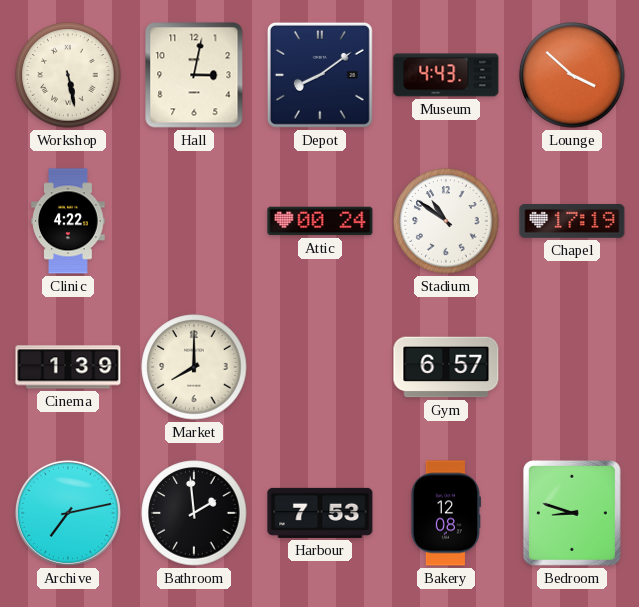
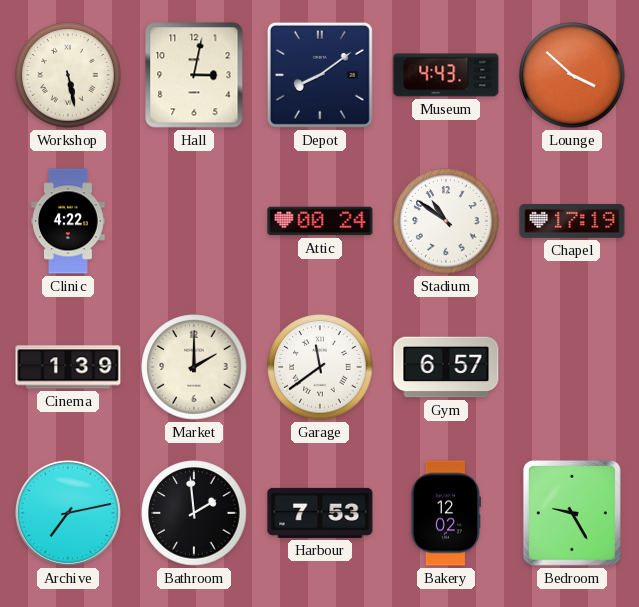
Market: 8:00 -> 2:00
Garage: none -> 11:39
Bakery: 12:08 -> 12:02
Bedroom: 8:48 -> 9:25
